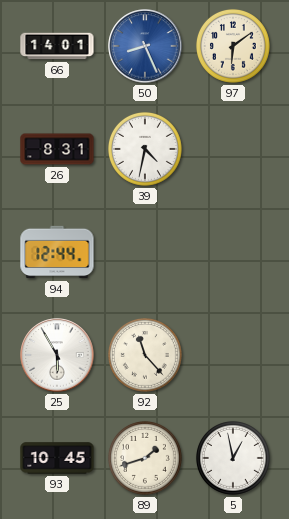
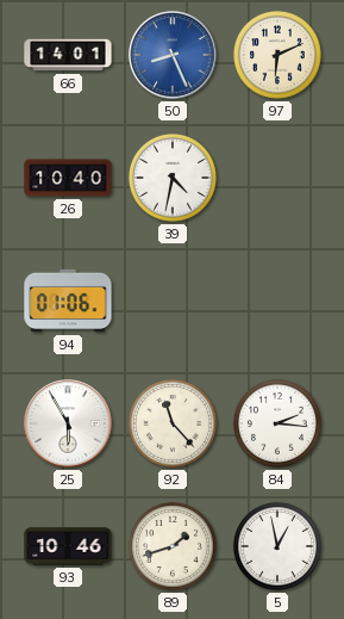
97: 6:09 -> 6:11
26: 8:31 -> 10:40
94: 12:44 -> 01:06
84: none -> 2:16
93: 10:45 -> 10:46
